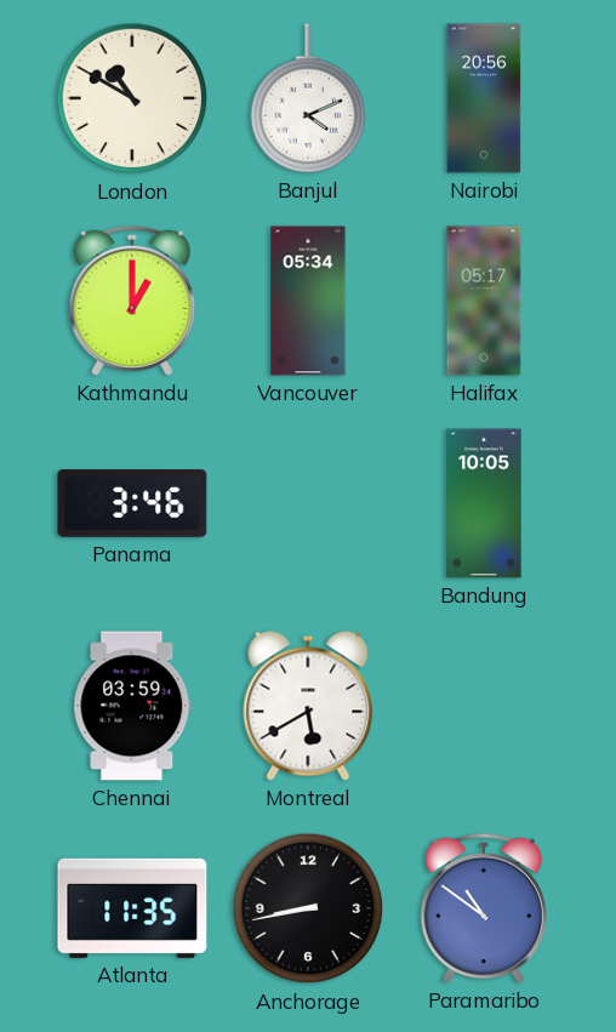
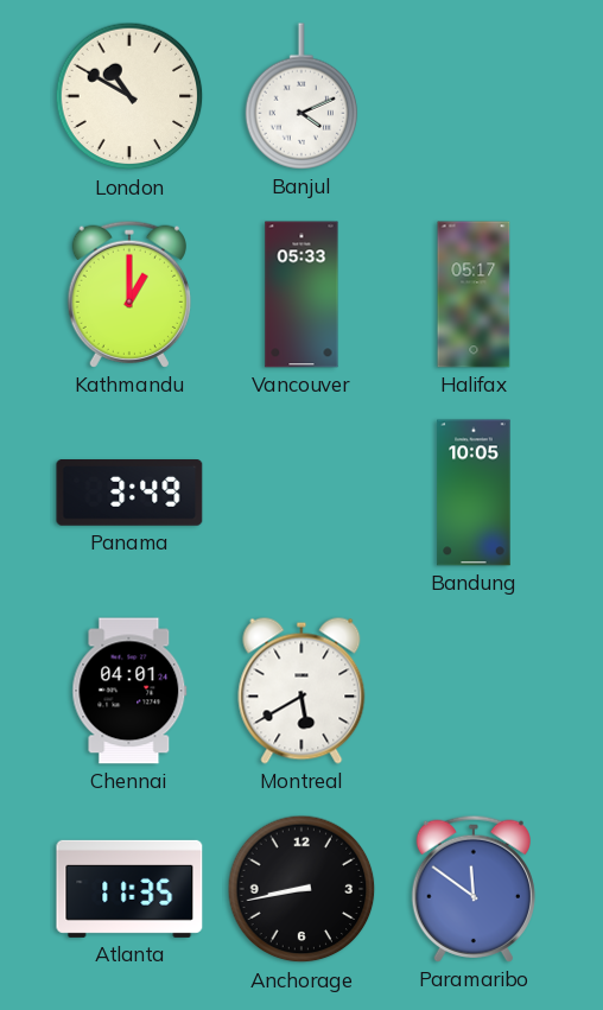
Nairobi: 20:56 -> none
Vancouver: 05:34 -> 05:33
Panama: 3:46 -> 3:49
Chennai: 03:59 -> 04:01
Paramaribo: 10:51 -> 11:51
